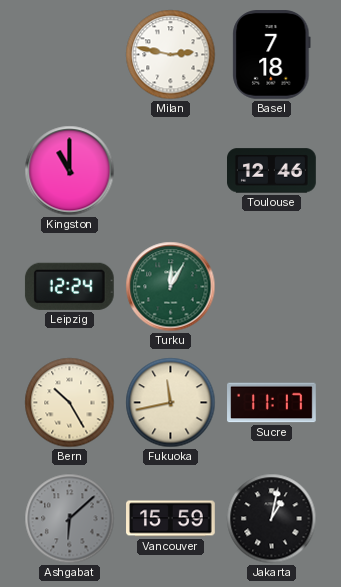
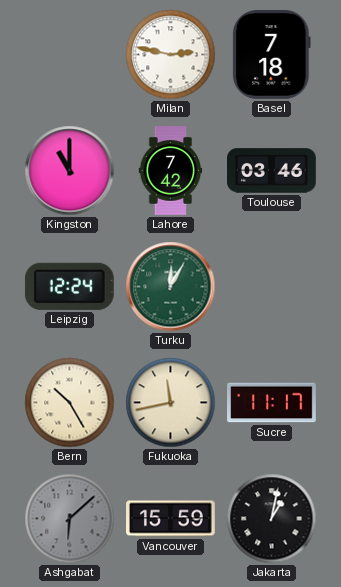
Lahore: none -> 7:42
Toulouse: 12:46 -> 03:46
